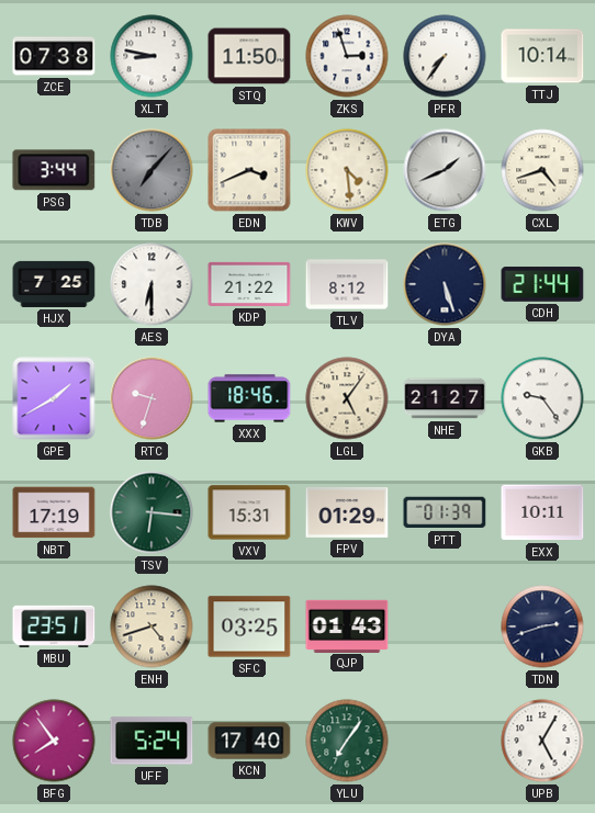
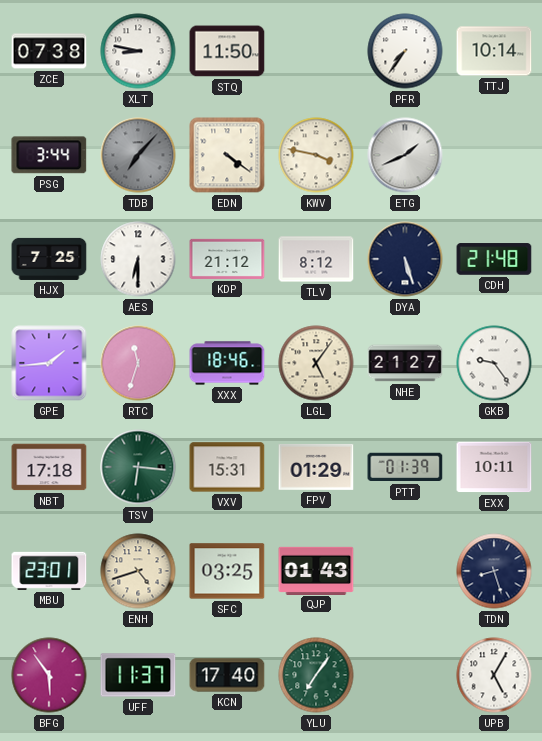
ZKS: 2:57 -> none
EDN: 3:41 -> 4:21
KWV: 4:29 -> 3:47
CXL: 4:42 -> none
KDP: 21:22 -> 21:12
CDH: 21:44 -> 21:48
GPE: 1:40 -> 1:44
RTC: 9:33 -> 11:33
NBT: 17:19 -> 17:18
MBU: 23:51 -> 23:01
TDN: 2:42 -> 8:27
BFG: 7:54 -> 5:54
UFF: 5:24 -> 11:37
